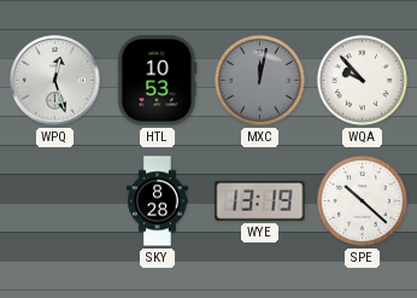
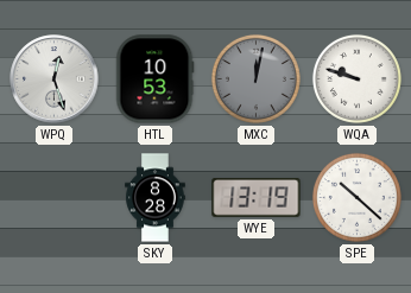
WQA: 9:53 -> 9:48
